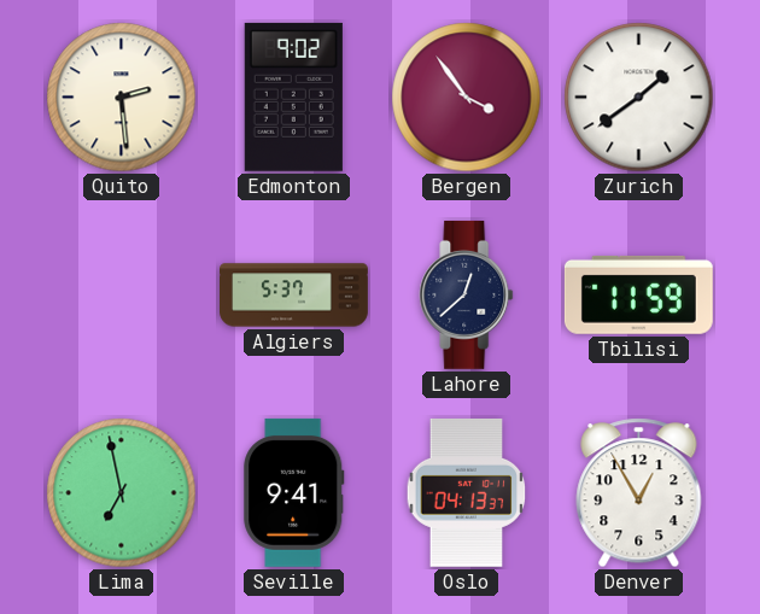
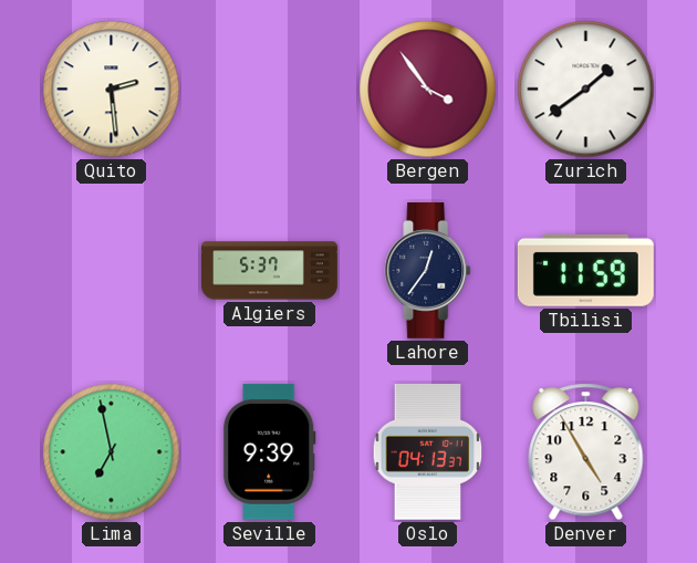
Edmonton: 9:02 -> none
Lahore: 12:38 -> 12:36
Seville: 9:41 -> 9:39
Denver: 12:55 -> 4:55
